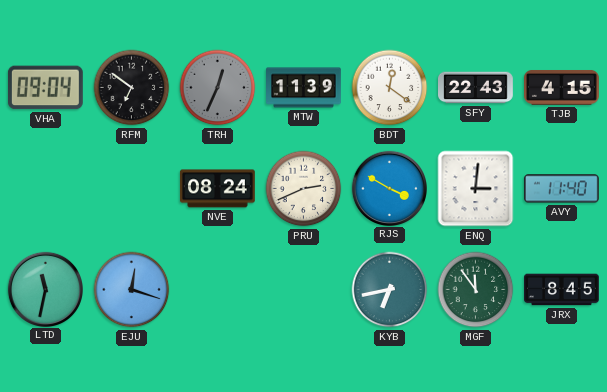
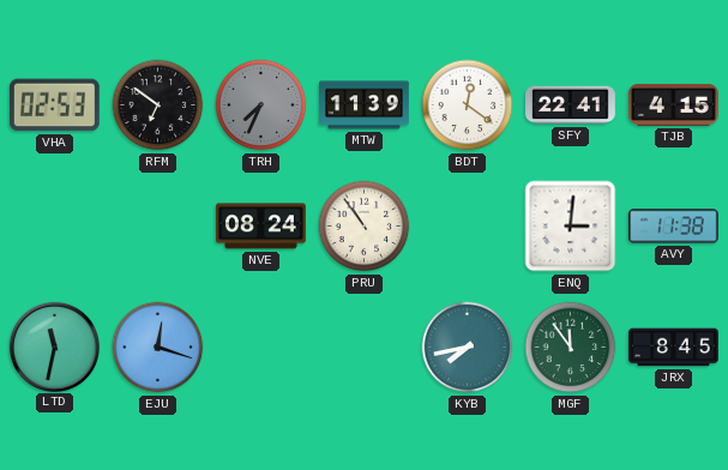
VHA: 09:04 -> 02:53
TRH: 12:34 -> 7:34
SFY: 22:43 -> 22:41
PRU: 2:41 -> 10:54
RJS: 3:50 -> none
AVY: 11:40 -> 11:38
KYB: 6:43 -> 7:43
